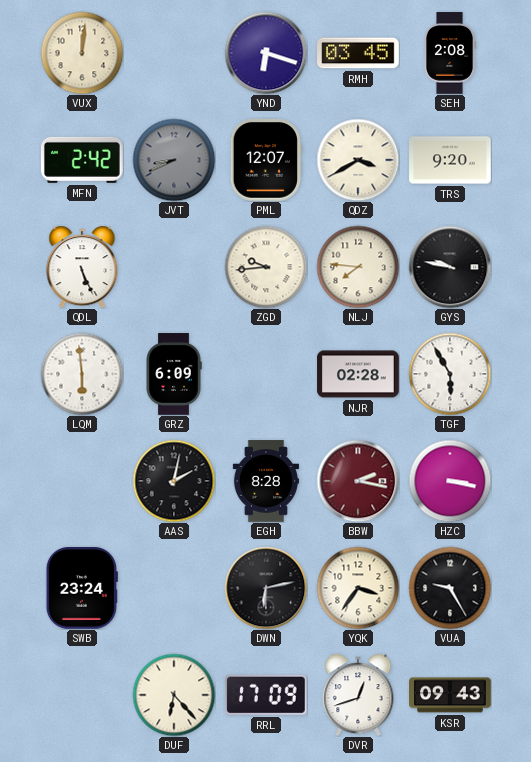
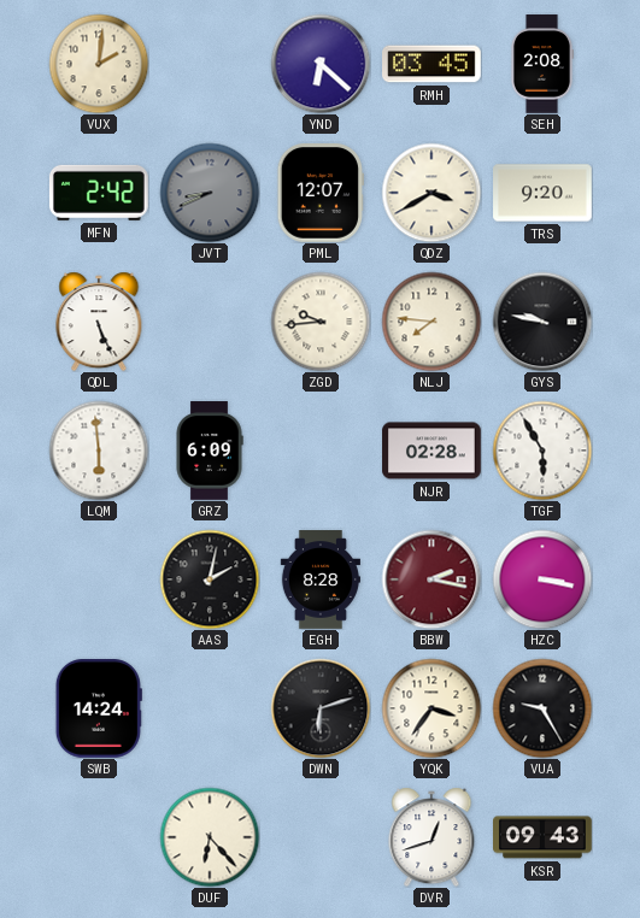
VUX: 12:01 -> 2:01
YND: 6:18 -> 6:22
SWB: 23:24 -> 14:24
DWN: 6:13 -> 6:12
RRL: 17:09 -> none
